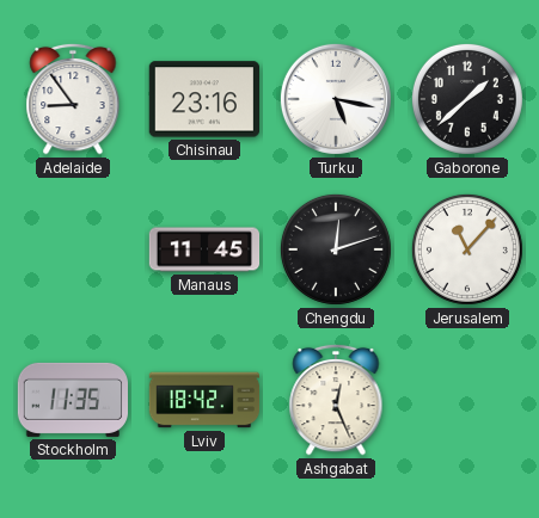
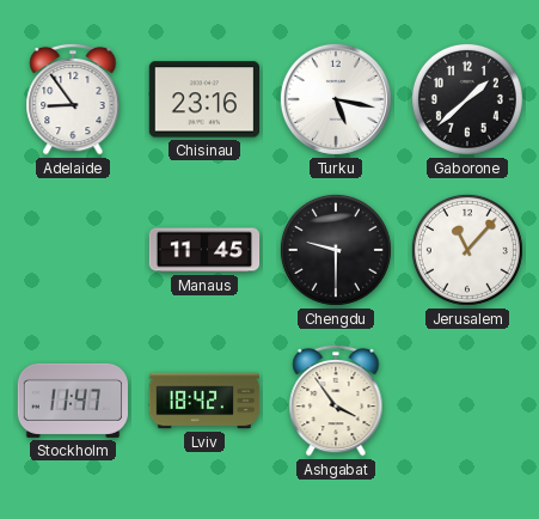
Chengdu: 12:12 -> 9:30
Stockholm: 11:35 -> 11:47
Ashgabat: 12:26 -> 3:54
